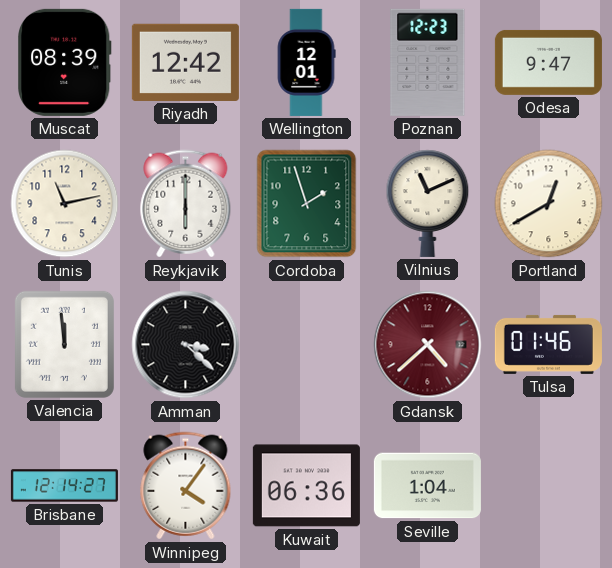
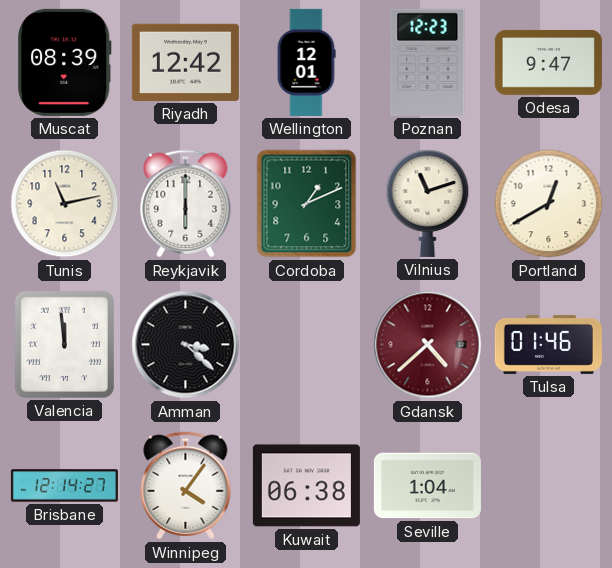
Cordoba: 1:57 -> 1:11
Vilnius: 11:11 -> 11:12
Kuwait: 06:36 -> 06:38
